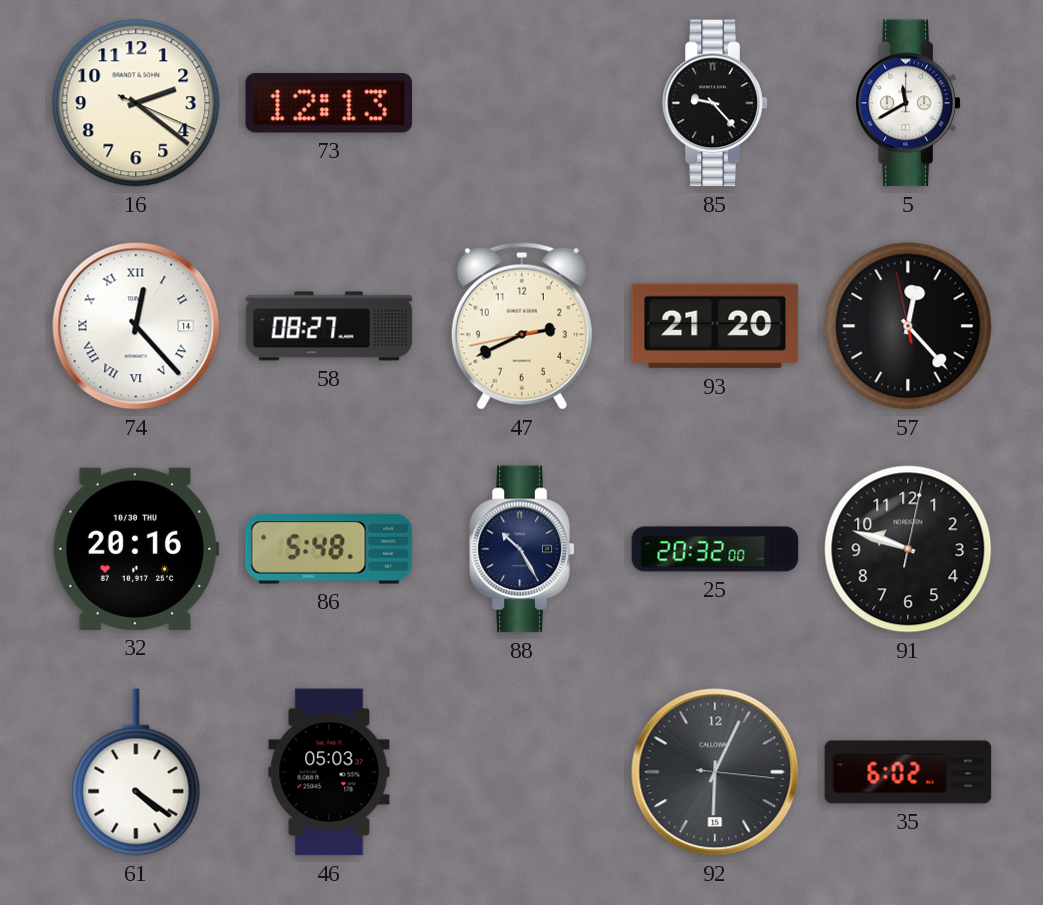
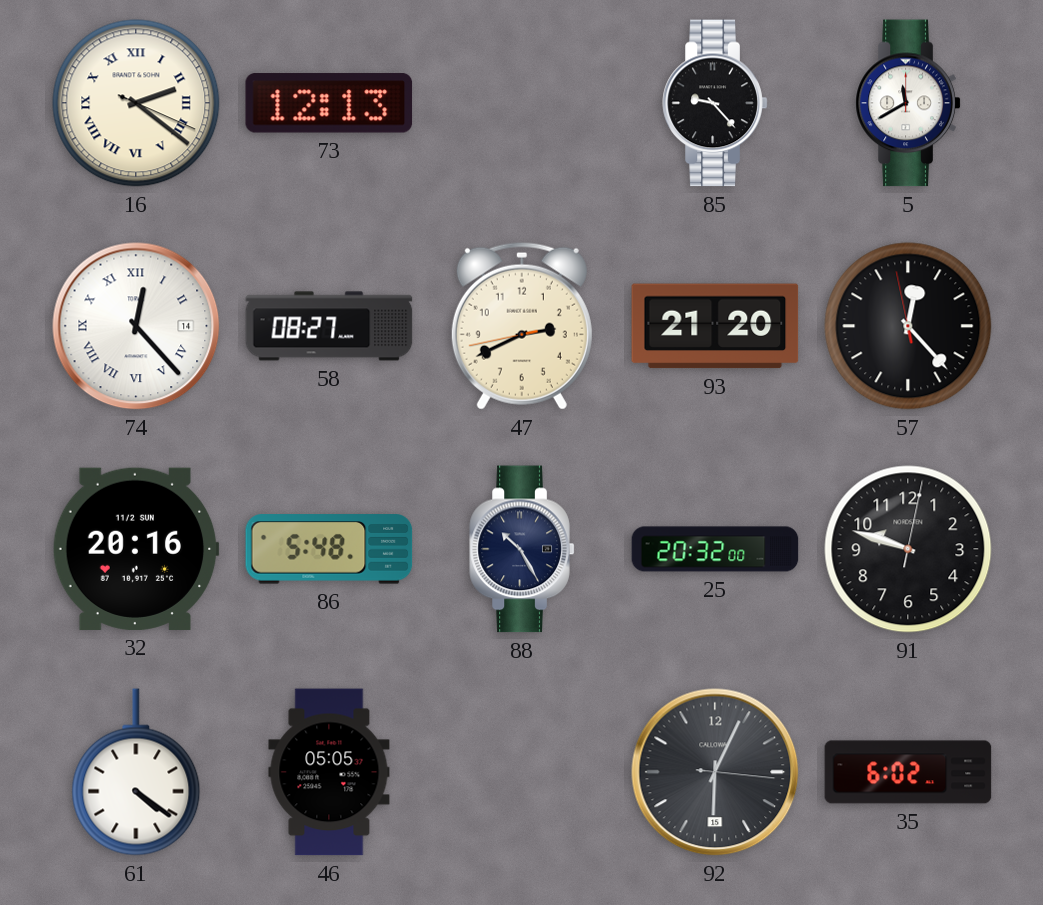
16 numerals: Arabic -> Roman
32 date: 10/30 THU -> 11/2 SUN
46: 05:03 -> 05:05
